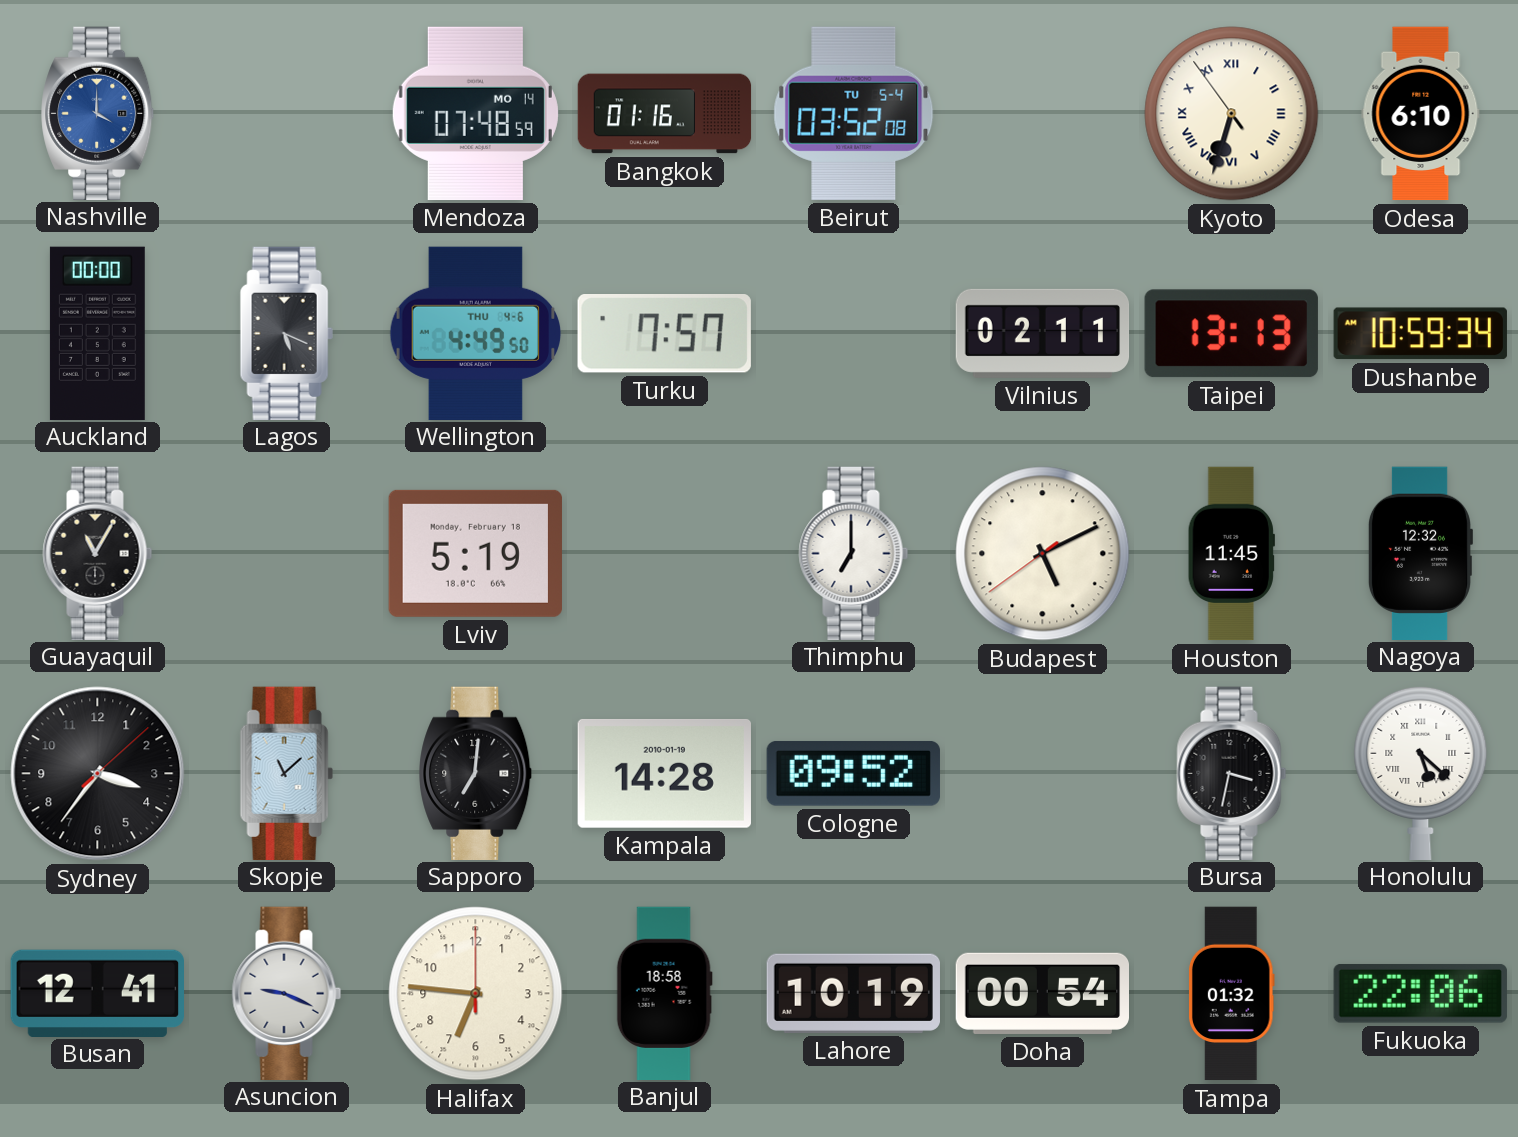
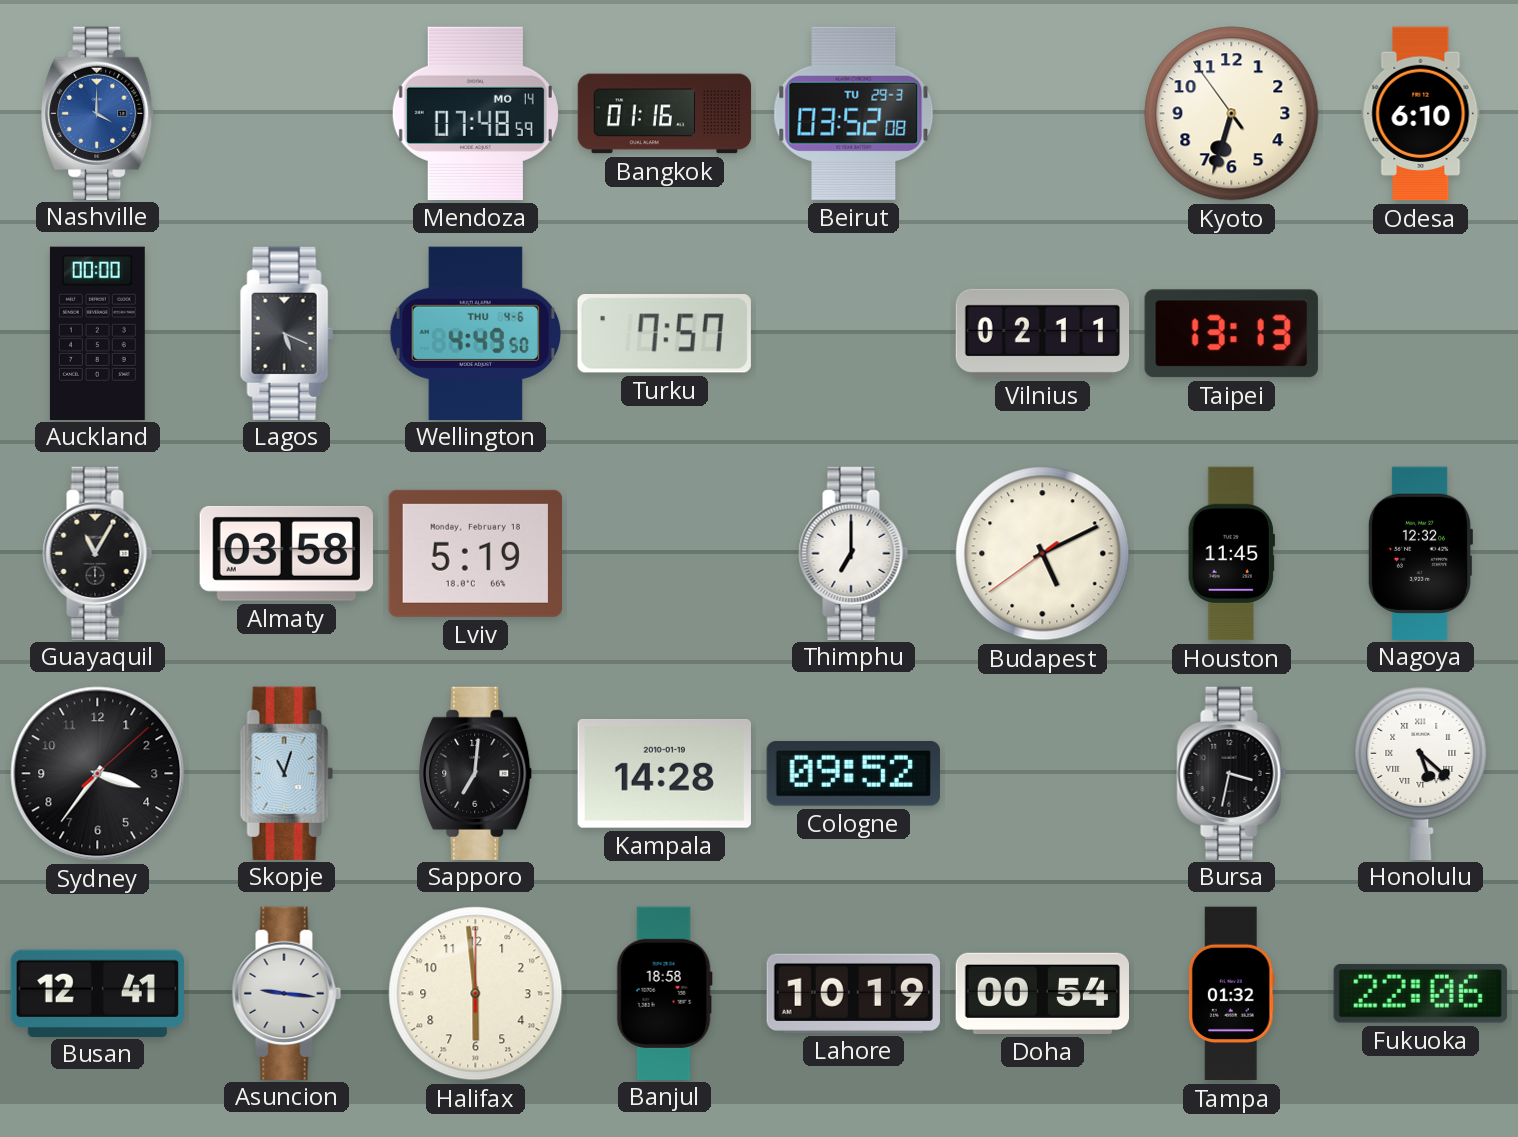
Beirut date: TU 5-4 -> TU 29-3
Kyoto numerals: Roman -> Arabic
Dushanbe: 10:59 -> none
Almaty: none -> 03:58
Skopje: 11:08 -> 11:03
Asuncion: 9:19 -> 9:16
Halifax: 6:46 -> 5:59
